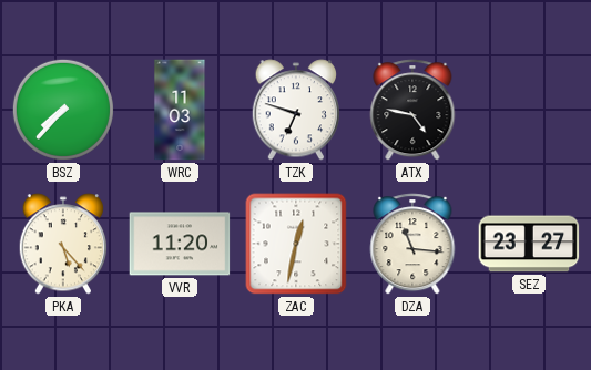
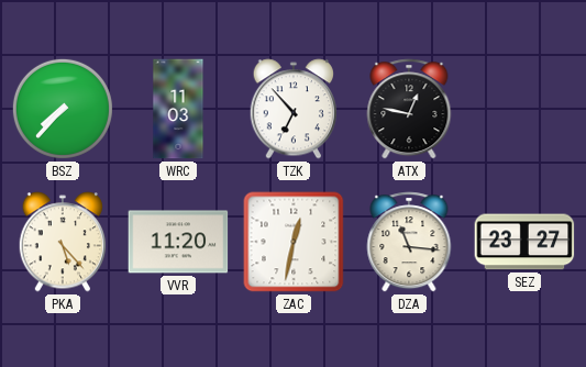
TZK: 6:48 -> 6:53
ATX: 4:47 -> 12:47
